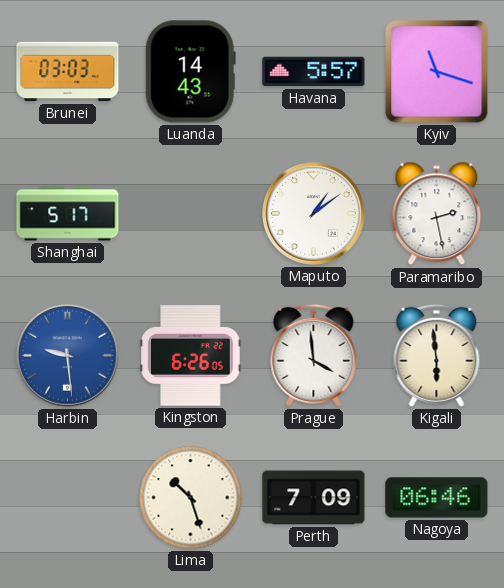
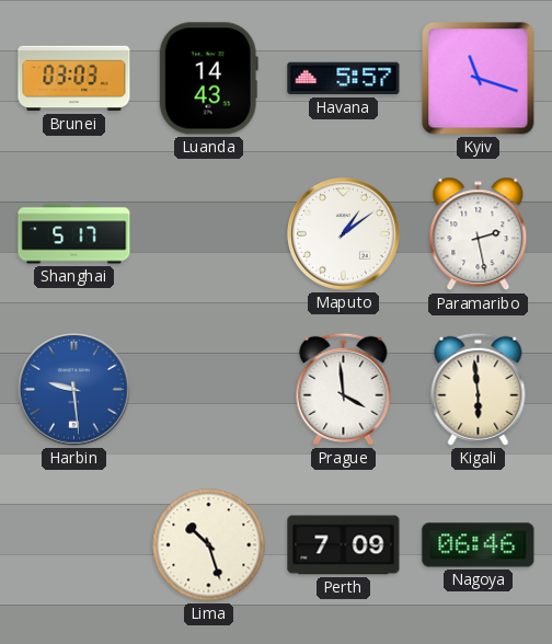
Kingston: 6:26 -> none
